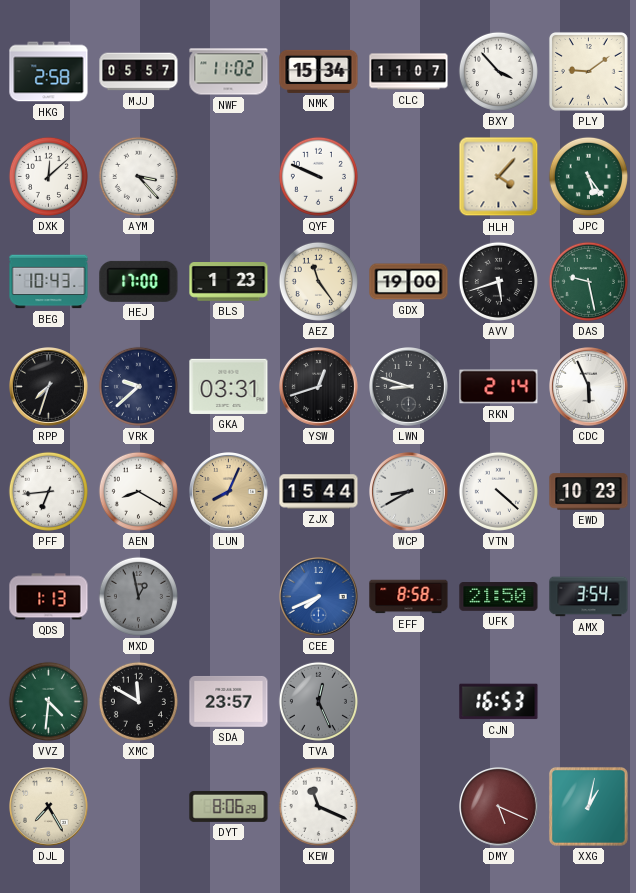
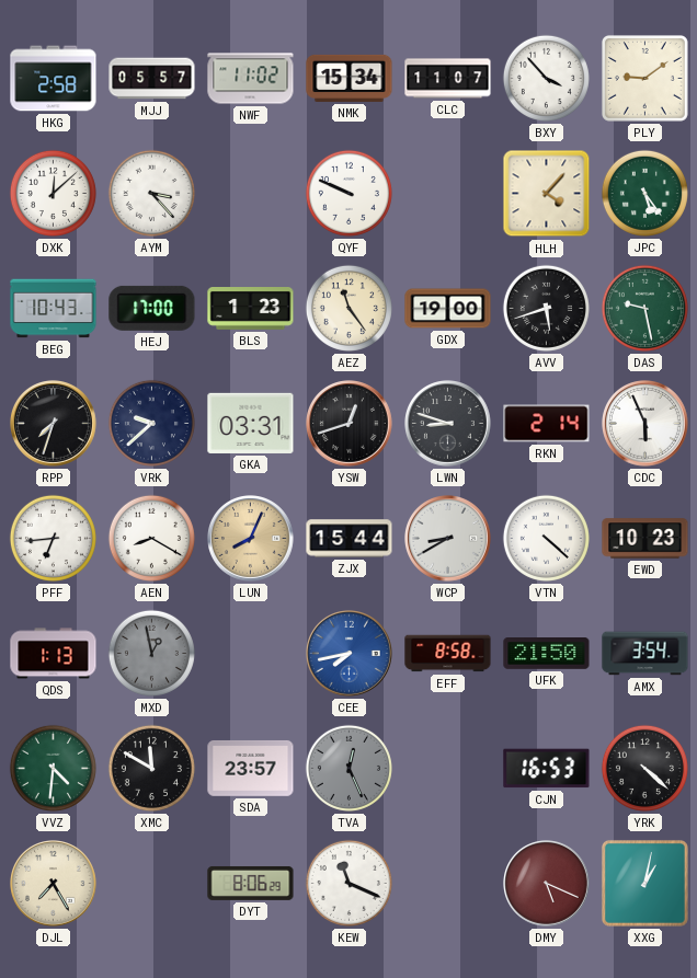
CEE: 7:41 -> 7:43
YRK: none -> 4:22
